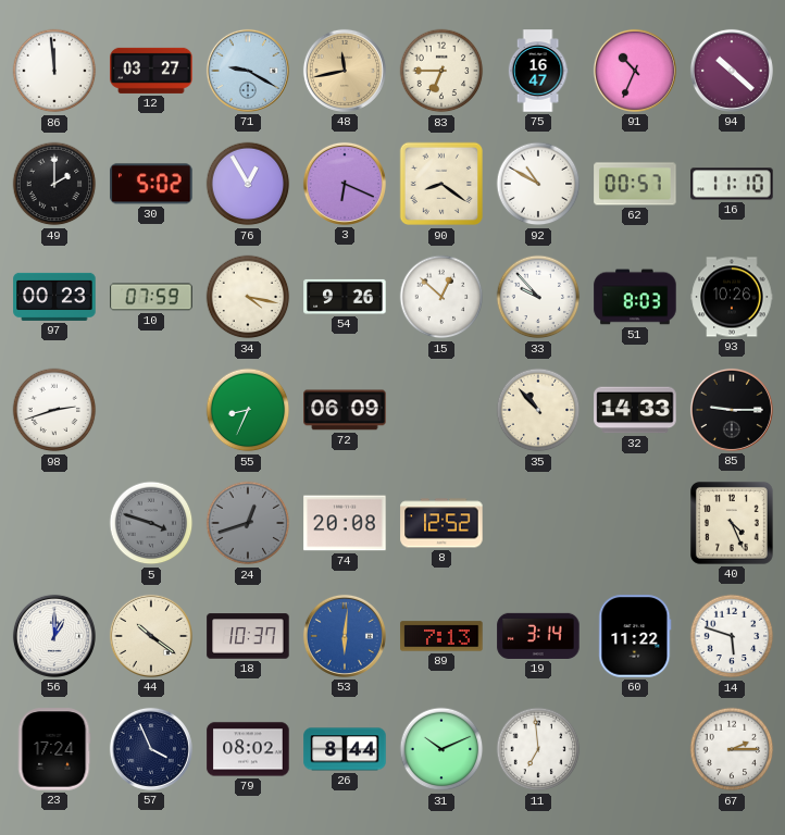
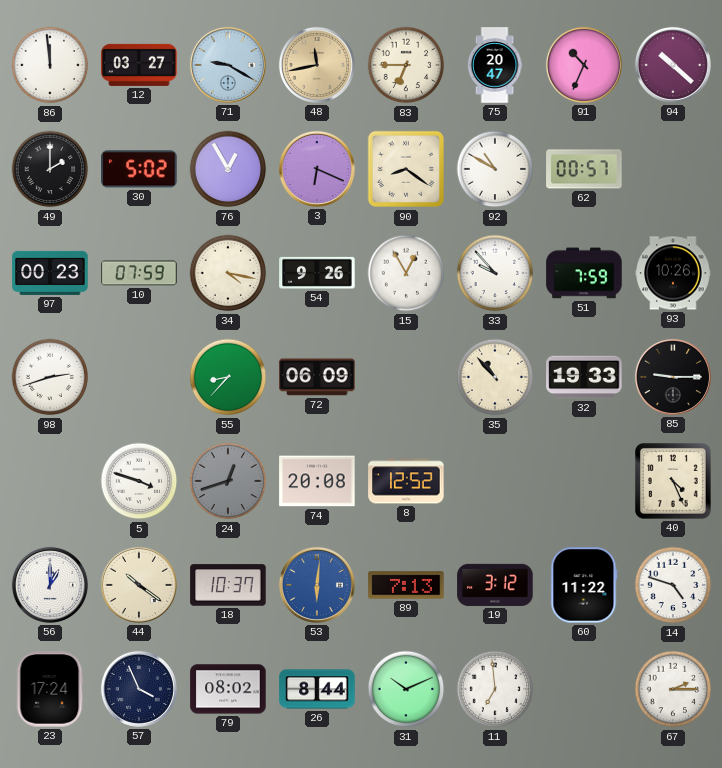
75: 16:47 -> 20:47
16: 11:10 -> none
15: 12:52 -> 12:55
51: 8:03 -> 7:59
55: 8:34 -> 8:37
32: 14:33 -> 19:33
5 dial: grey -> white
19: 3:14 -> 3:12
14: 5:48 -> 4:48
